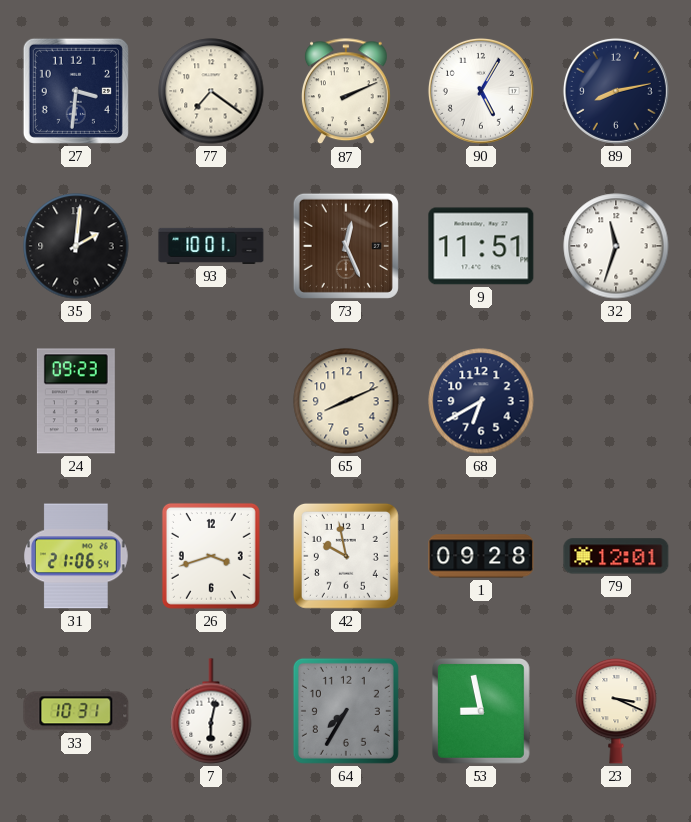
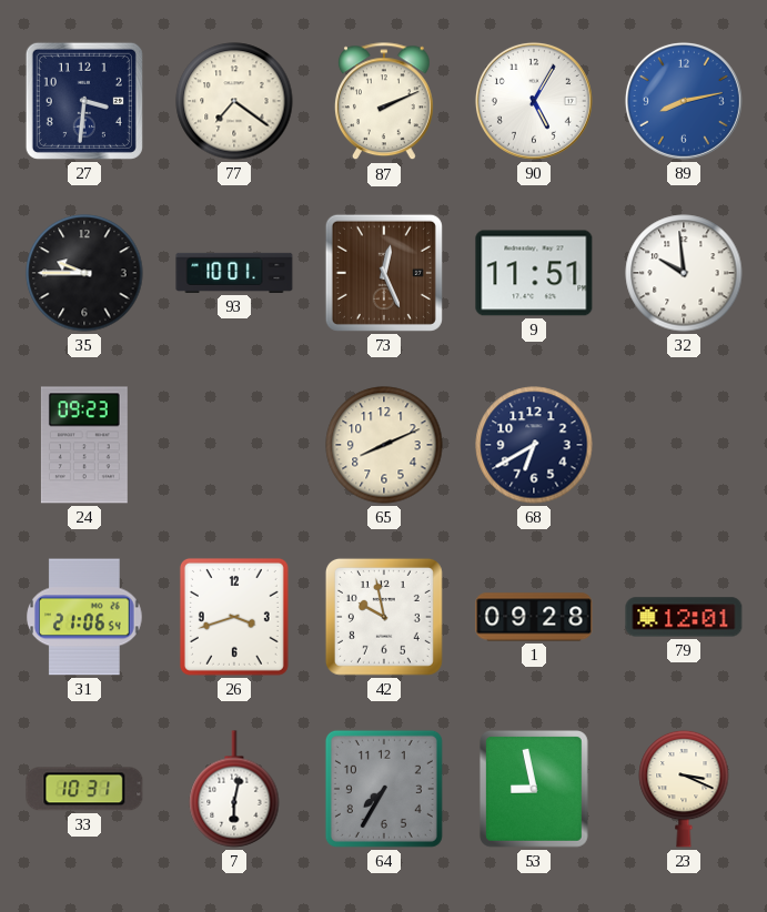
89 dial: navy -> blue
35: 2:01 -> 9:45
32: 11:33 -> 9:59
